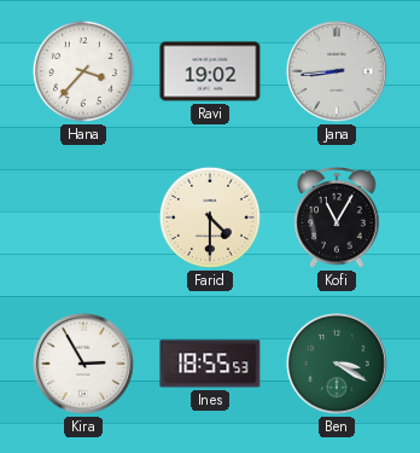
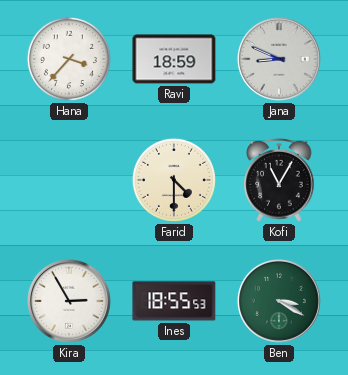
Ravi: 19:02 -> 18:59
Jana: 8:44 -> 8:49
